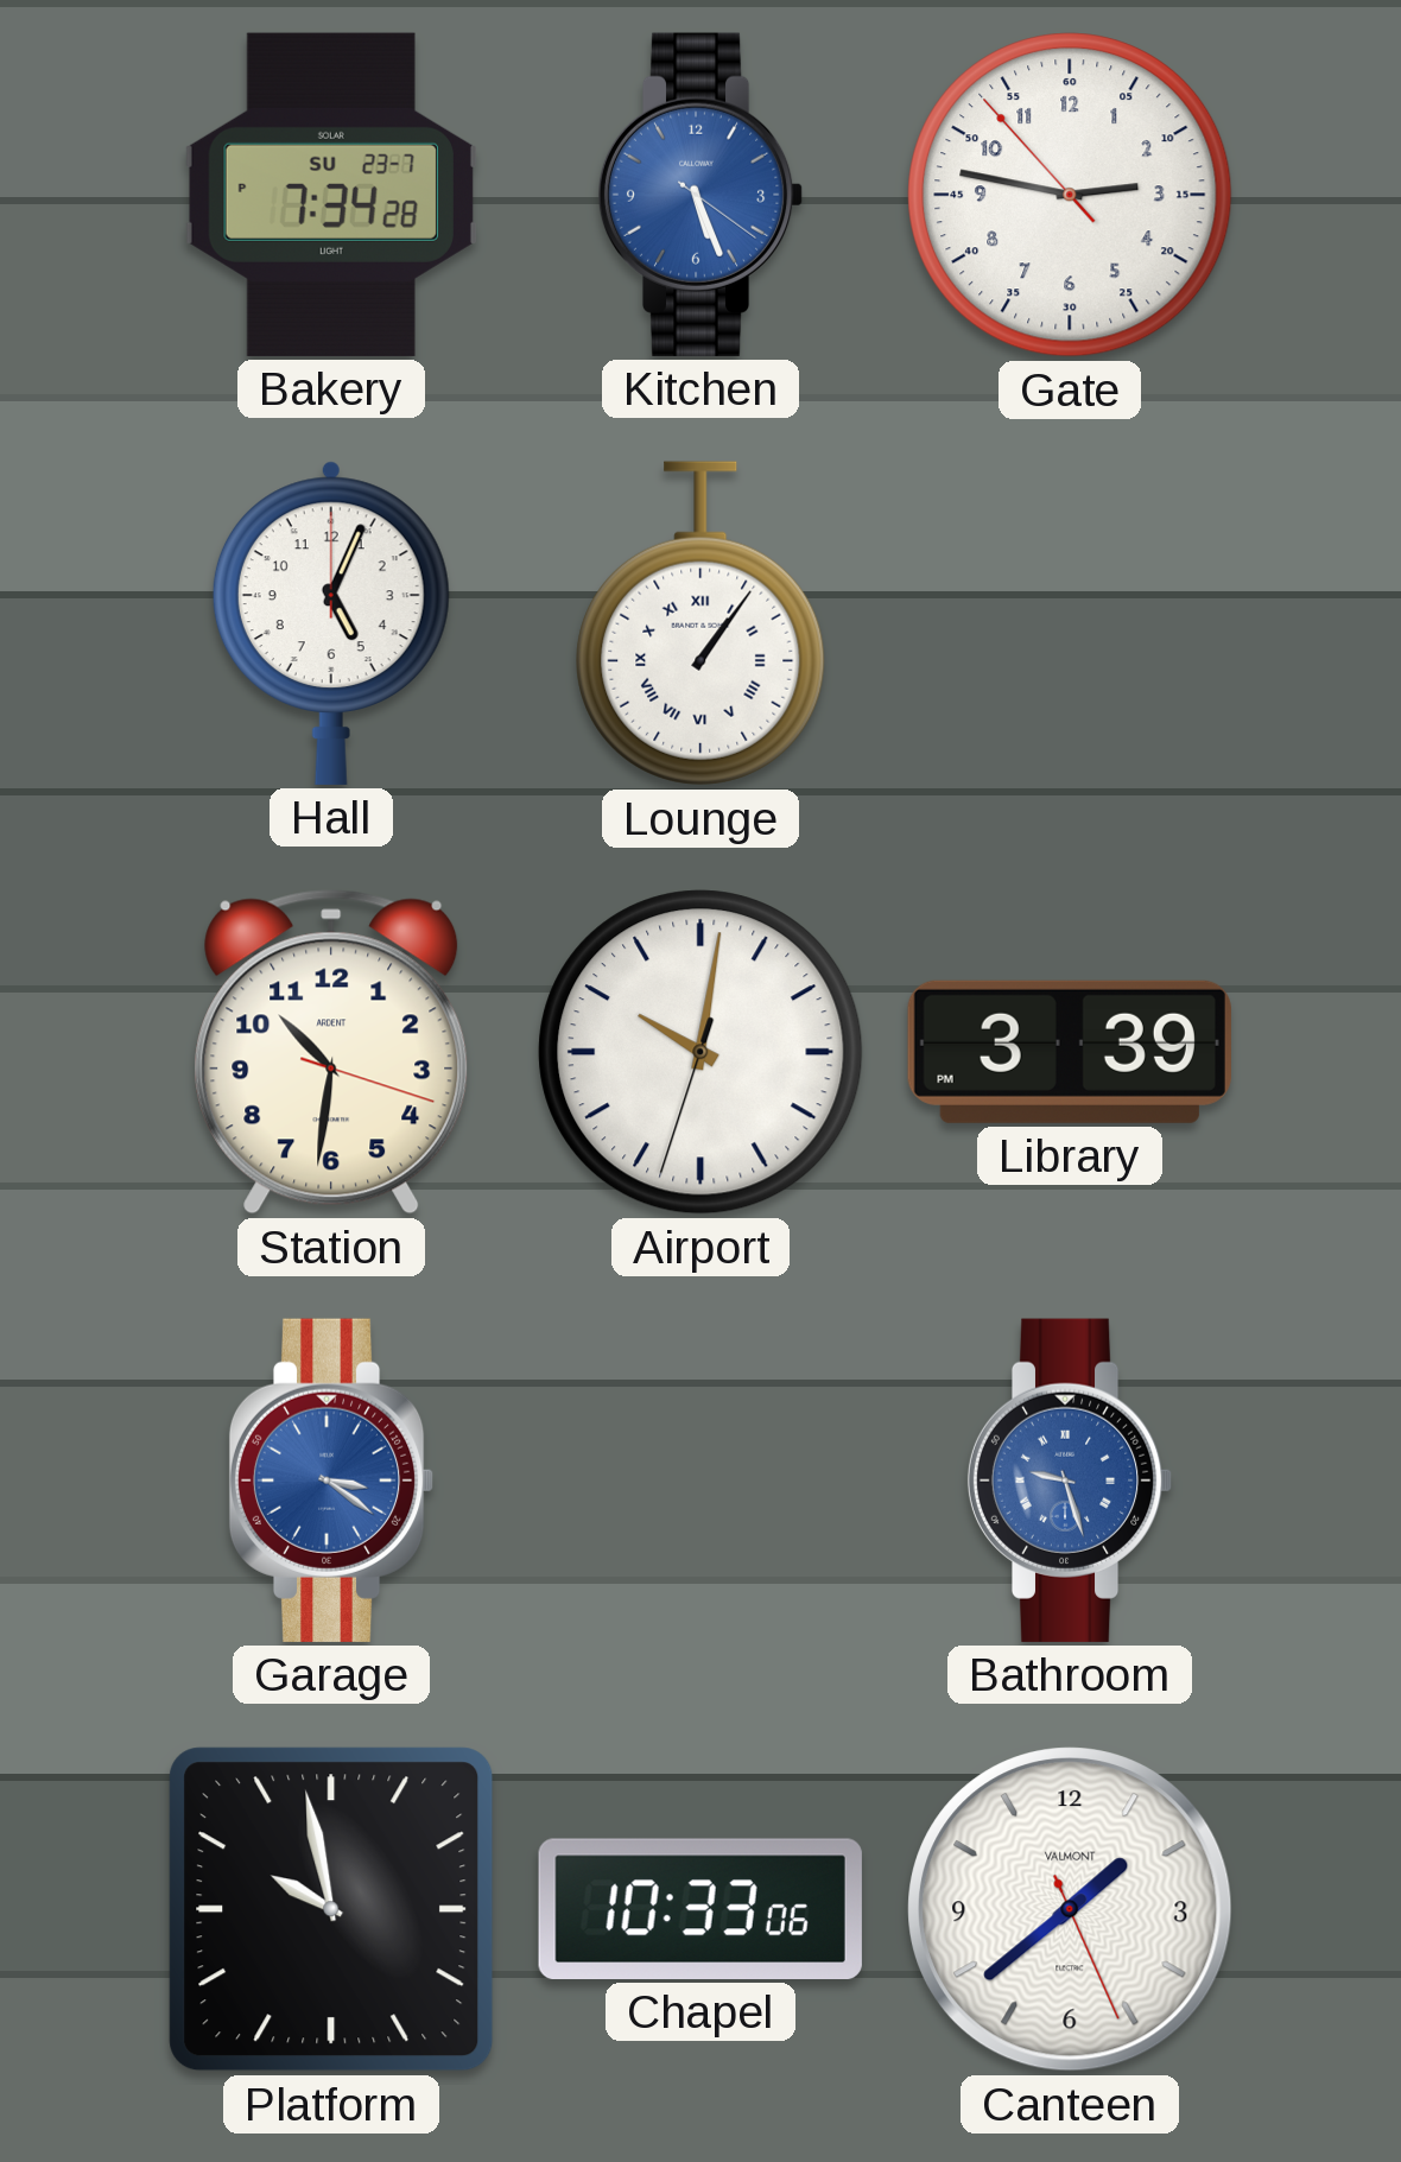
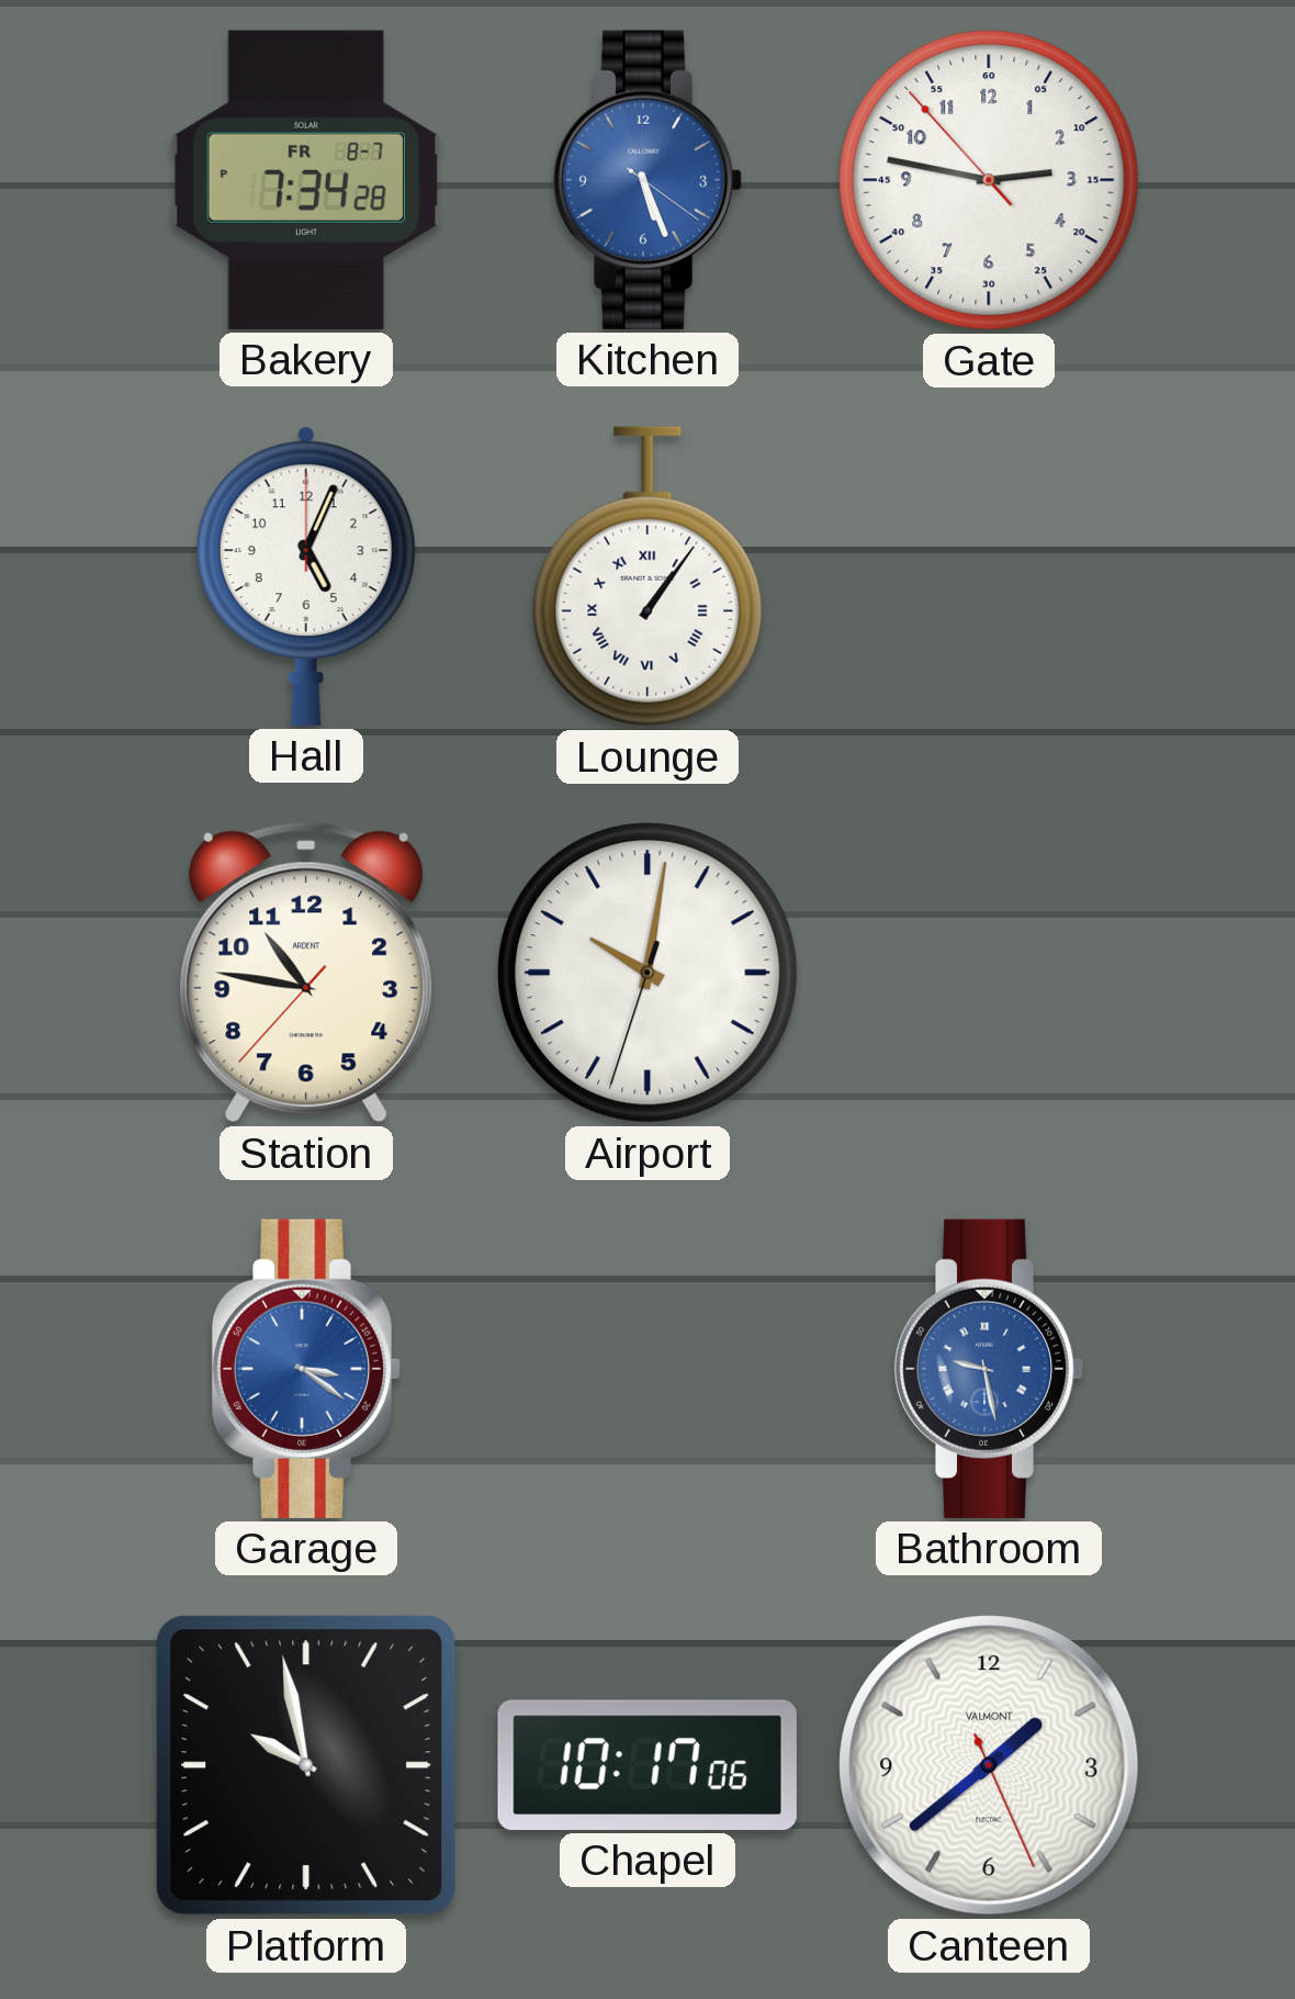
Bakery date: SU 23-7 -> FR 8-7
Station: 10:31 -> 10:46
Library: 3:39 -> none
Bathroom: 9:27 -> 9:28
Chapel: 10:33 -> 10:17
